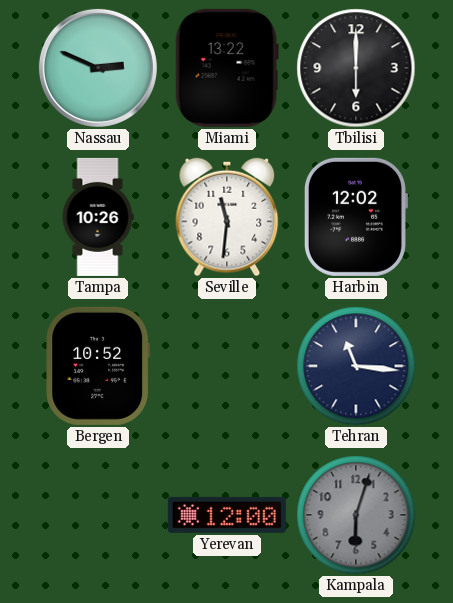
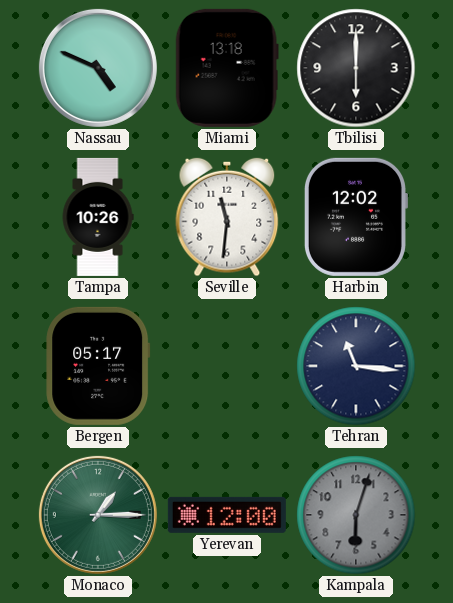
Nassau: 2:49 -> 4:49
Miami: 13:22 -> 13:18
Bergen: 10:52 -> 05:17
Monaco: none -> 1:15
